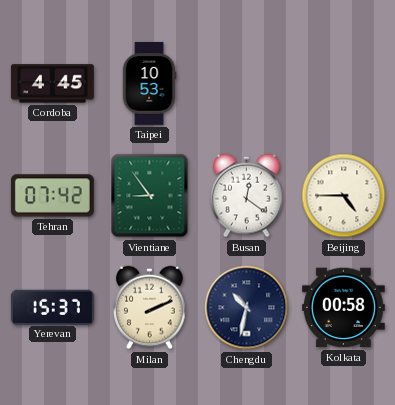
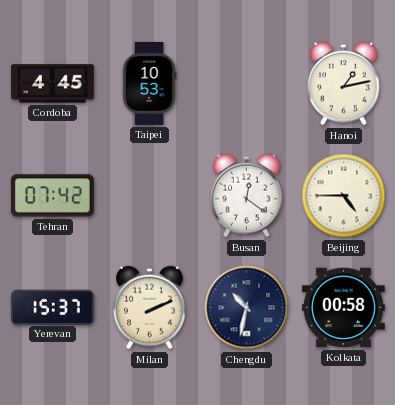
Hanoi: none -> 1:13
Vientiane: 8:54 -> none
